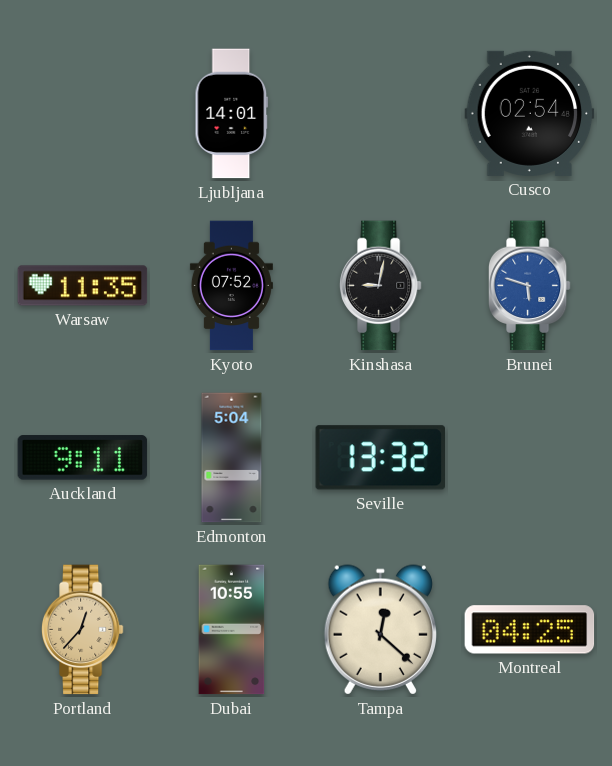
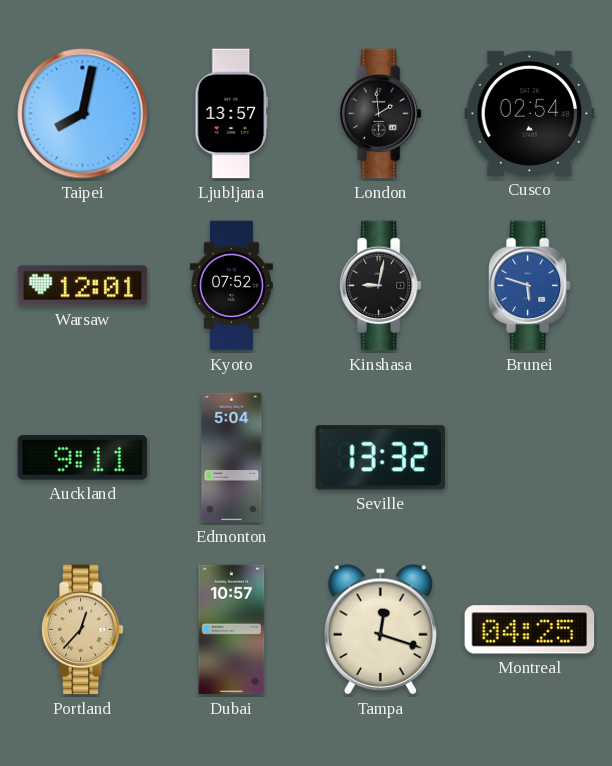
Taipei: none -> 8:02
Ljubljana: 14:01 -> 13:57
London: none -> 1:59
Warsaw: 11:35 -> 12:01
Dubai: 10:55 -> 10:57
Tampa: 12:22 -> 12:18
